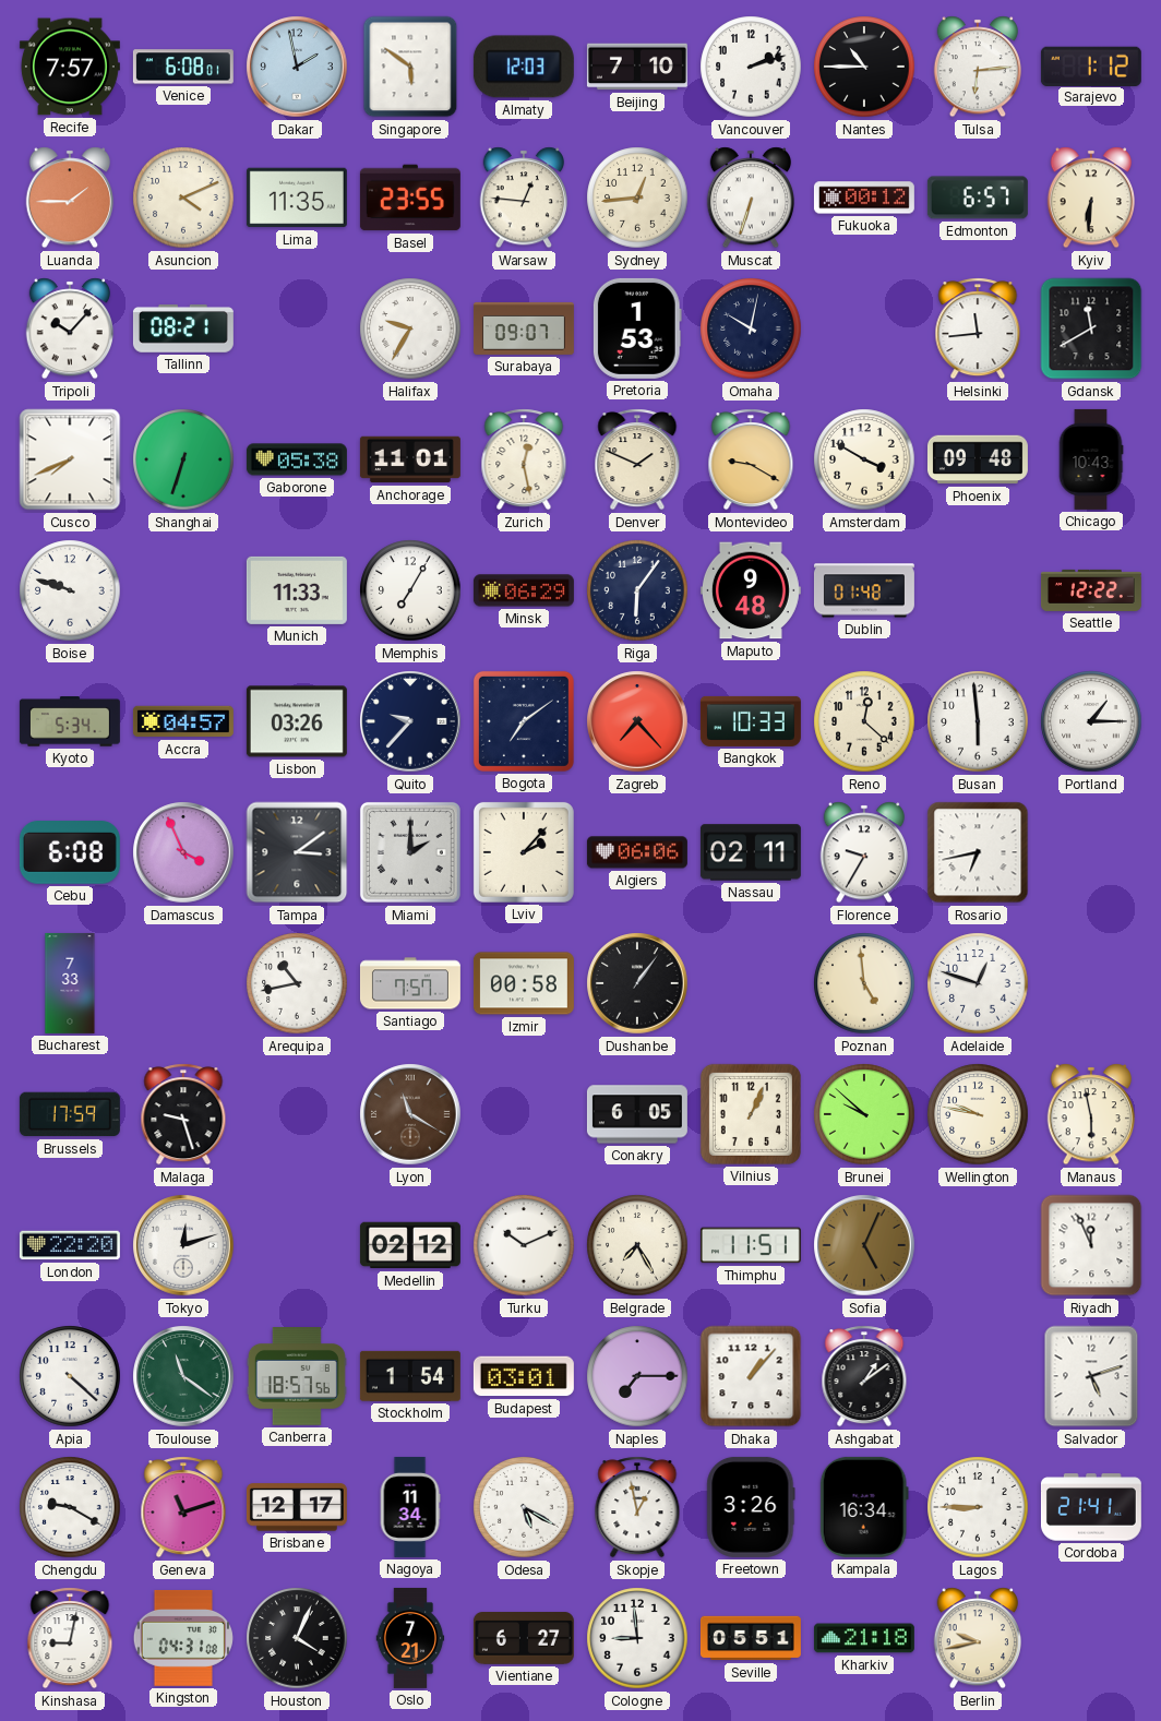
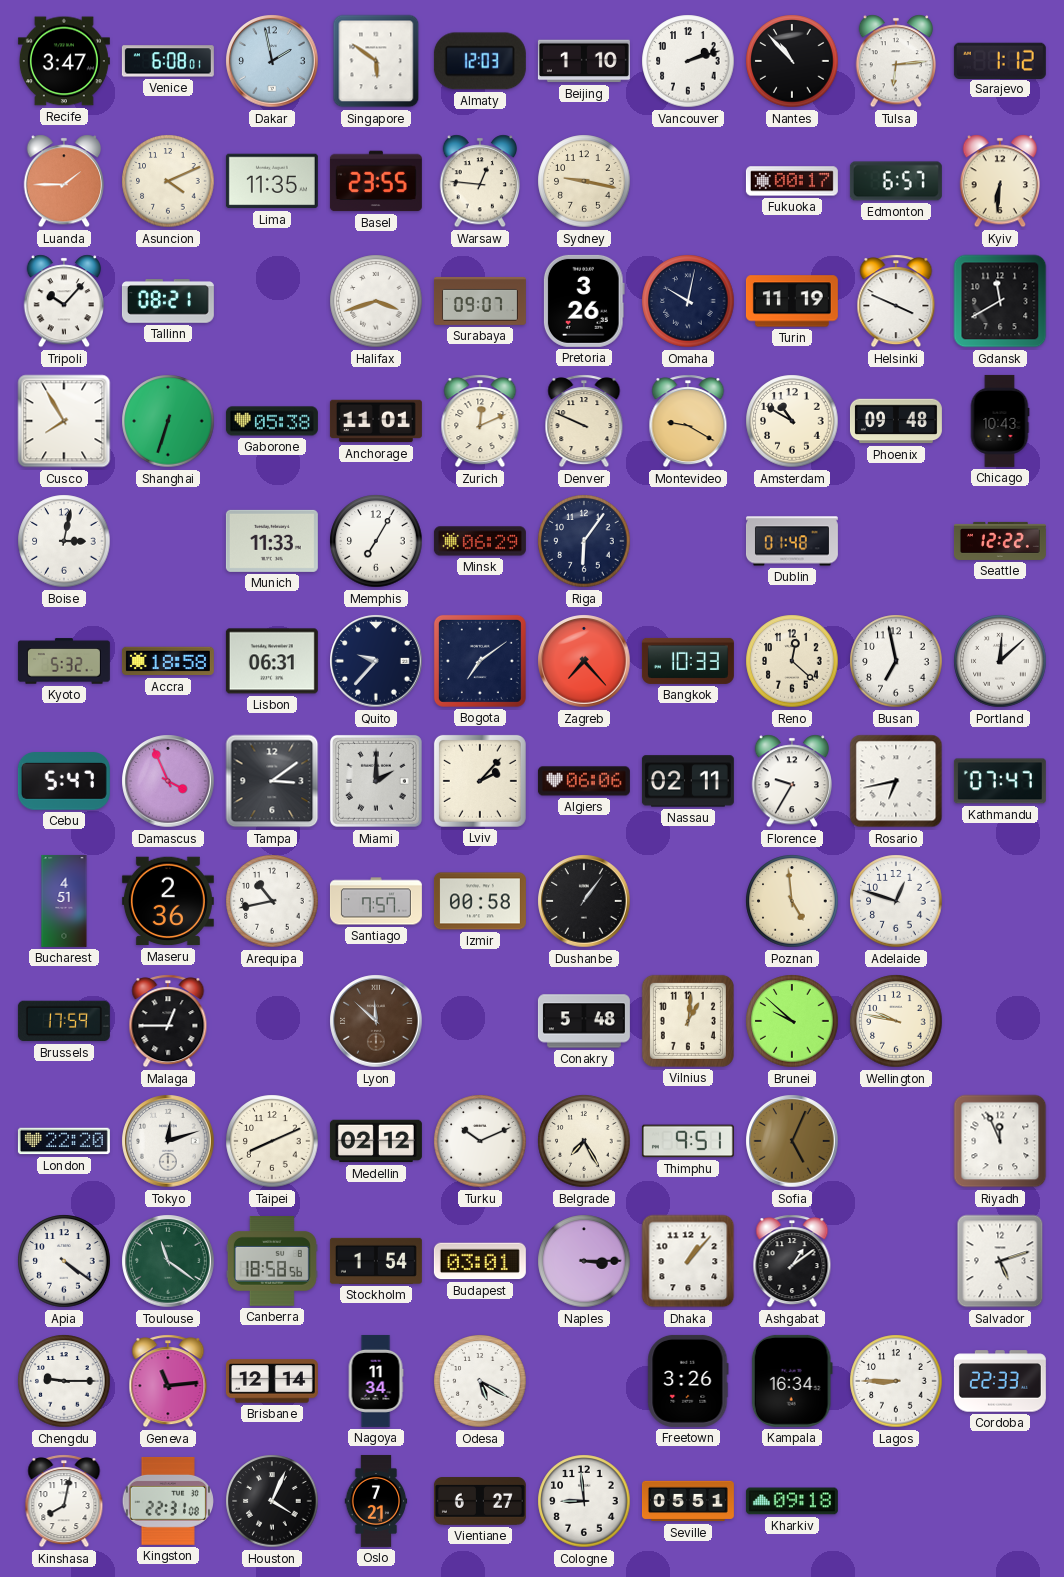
Recife: 7:57 -> 3:47
Beijing: 7:10 -> 1:10
Nantes: 10:45 -> 10:53
Sydney: 12:44 -> 9:17
Muscat: 6:33 -> none
Fukuoka: 00:12 -> 00:17
Halifax: 9:35 -> 3:42
Pretoria: 1:53 -> 3:26
Turin: none -> 11:19
Helsinki: 11:44 -> 3:49
Cusco: 7:41 -> 7:55
Zurich: 12:28 -> 12:11
Denver: 1:49 -> 9:49
Amsterdam: 3:50 -> 10:50
Boise: 9:48 -> 3:02
Maputo: 9:48 -> none
Kyoto: 5:34 -> 5:32
Accra: 04:57 -> 18:58
Lisbon: 03:26 -> 06:31
Busan: 5:59 -> 6:58
Portland: 1:15 -> 12:08
Cebu: 6:08 -> 5:47
Kathmandu: none -> 07:47
Bucharest: 7:33 -> 4:51
Maseru: none -> 2:36
Malaga: 9:27 -> 12:45
Lyon: 11:20 -> 11:52
Conakry: 6:05 -> 5:48
Vilnius: 1:04 -> 1:01
Manaus: 5:58 -> none
Taipei: none -> 8:11
Thimphu: 11:51 -> 9:51
Apia: 4:22 -> 4:21
Canberra: 18:57 -> 18:58
Naples: 7:15 -> 3:15
Chengdu: 9:20 -> 9:15
Geneva: 11:12 -> 11:14
Brisbane: 12:17 -> 12:14
Skopje: 12:58 -> none
Cordoba: 21:41 -> 22:33
Kinshasa: 9:02 -> 8:02
Kingston: 04:31 -> 22:31
Kharkiv: 21:18 -> 09:18
Berlin: 9:43 -> none
